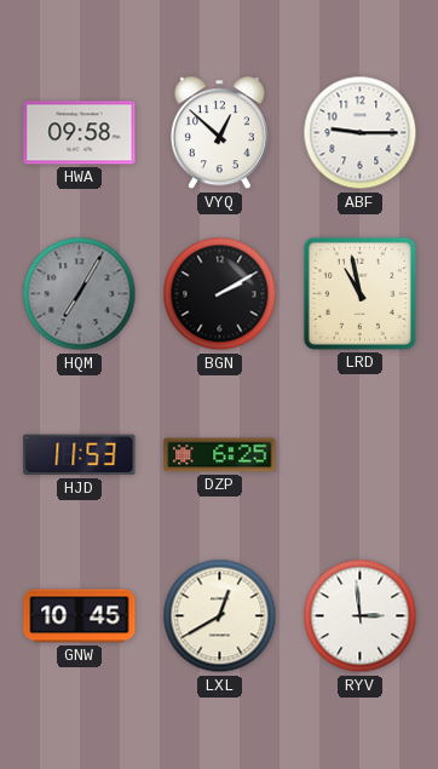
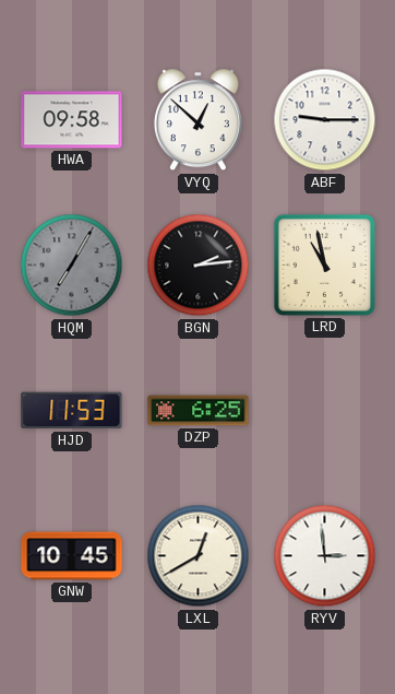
BGN: 2:10 -> 2:14
